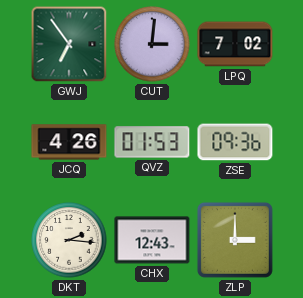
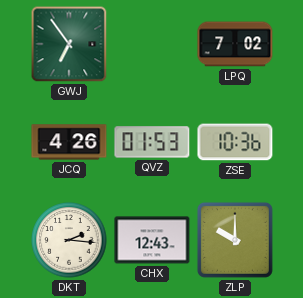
CUT: 3:01 -> none
ZSE: 09:36 -> 10:36
ZLP: 3:00 -> 10:00
